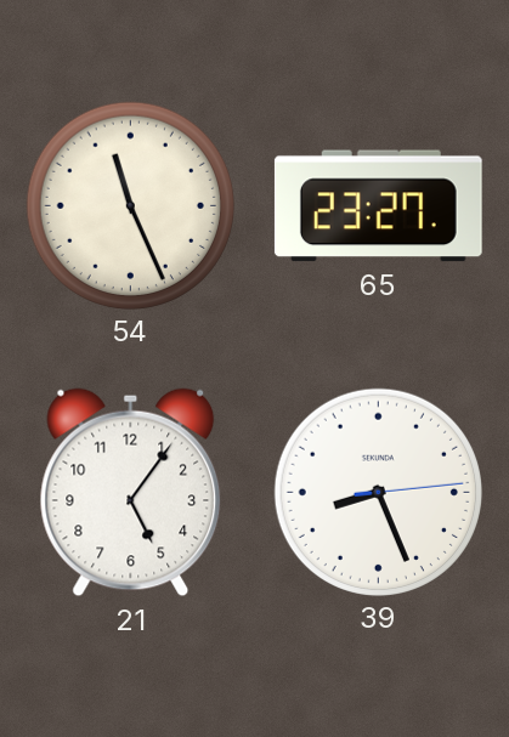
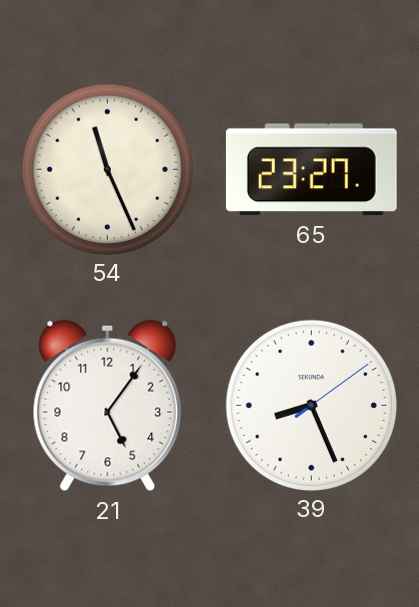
39: 8:26:14 -> 8:26:09
